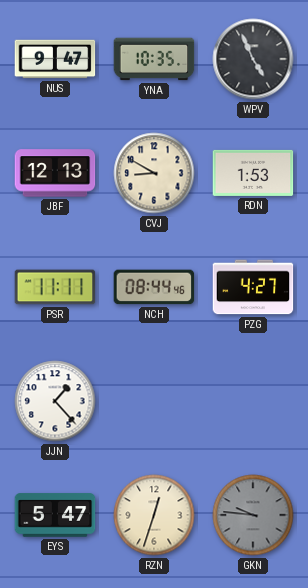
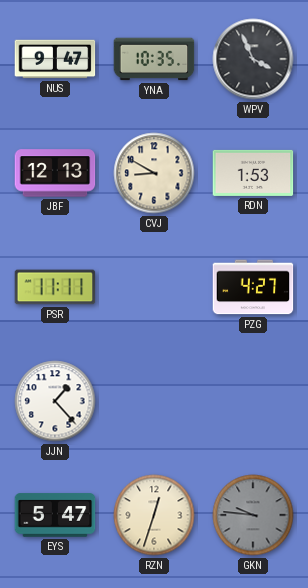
WPV: 4:56 -> 3:56
NCH: 08:44 -> none
